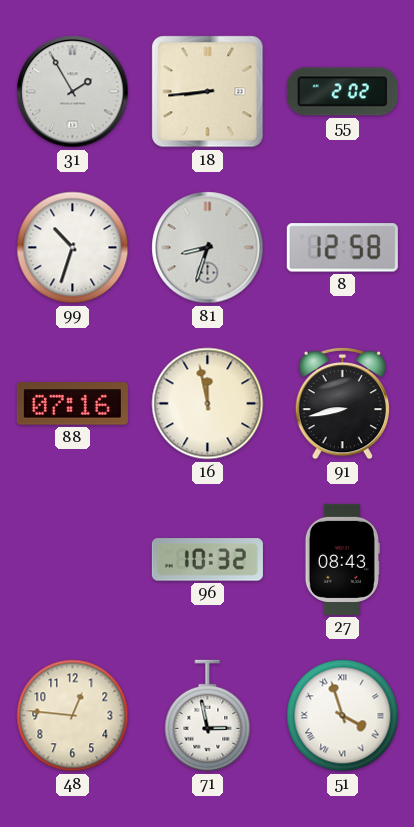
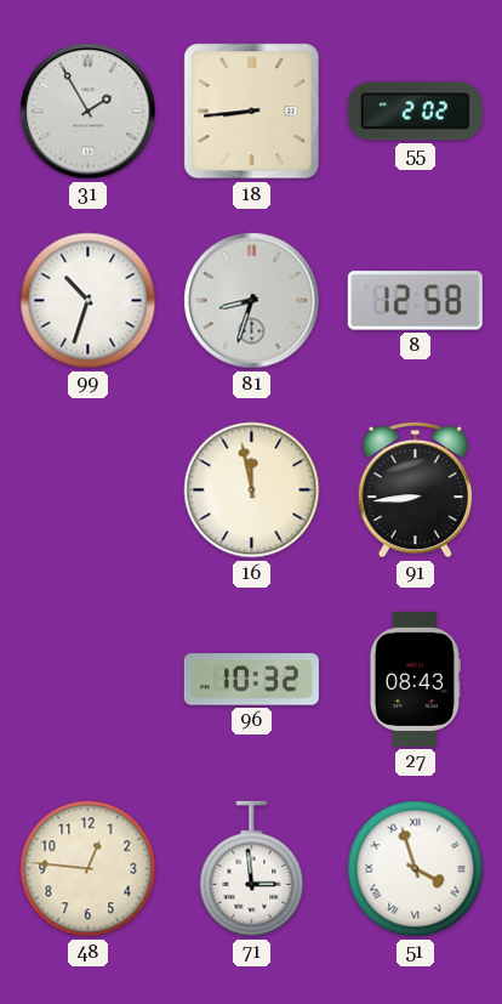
88: 07:16 -> none
91: 8:43 -> 8:44
71: 2:58 -> 2:59
